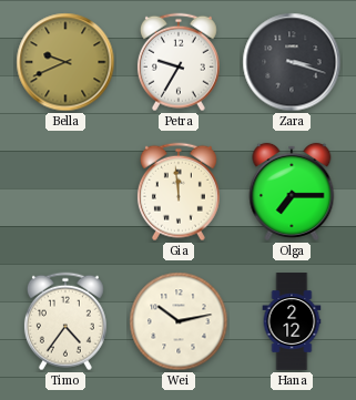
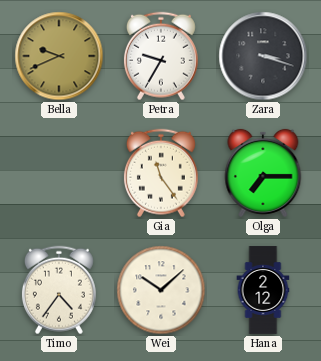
Gia: 11:59 -> 11:24
Wei: 10:13 -> 10:08
